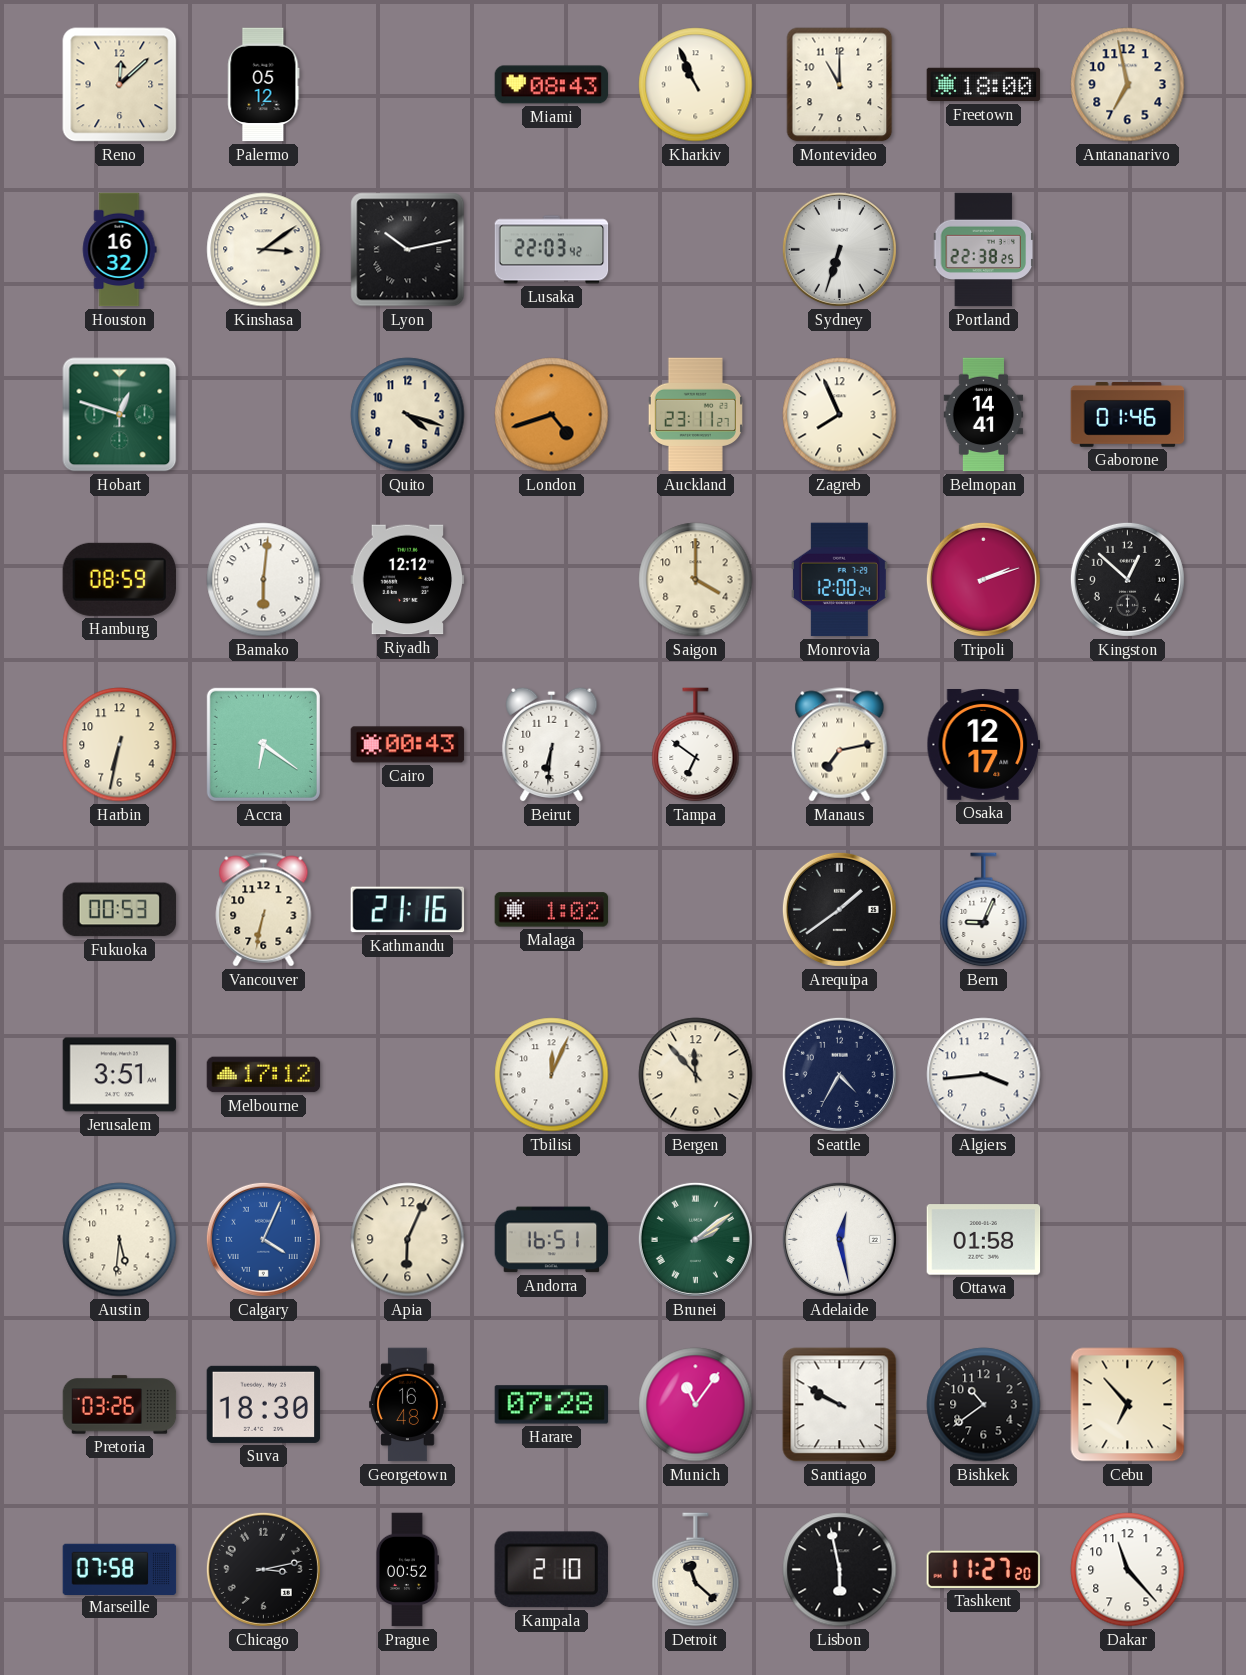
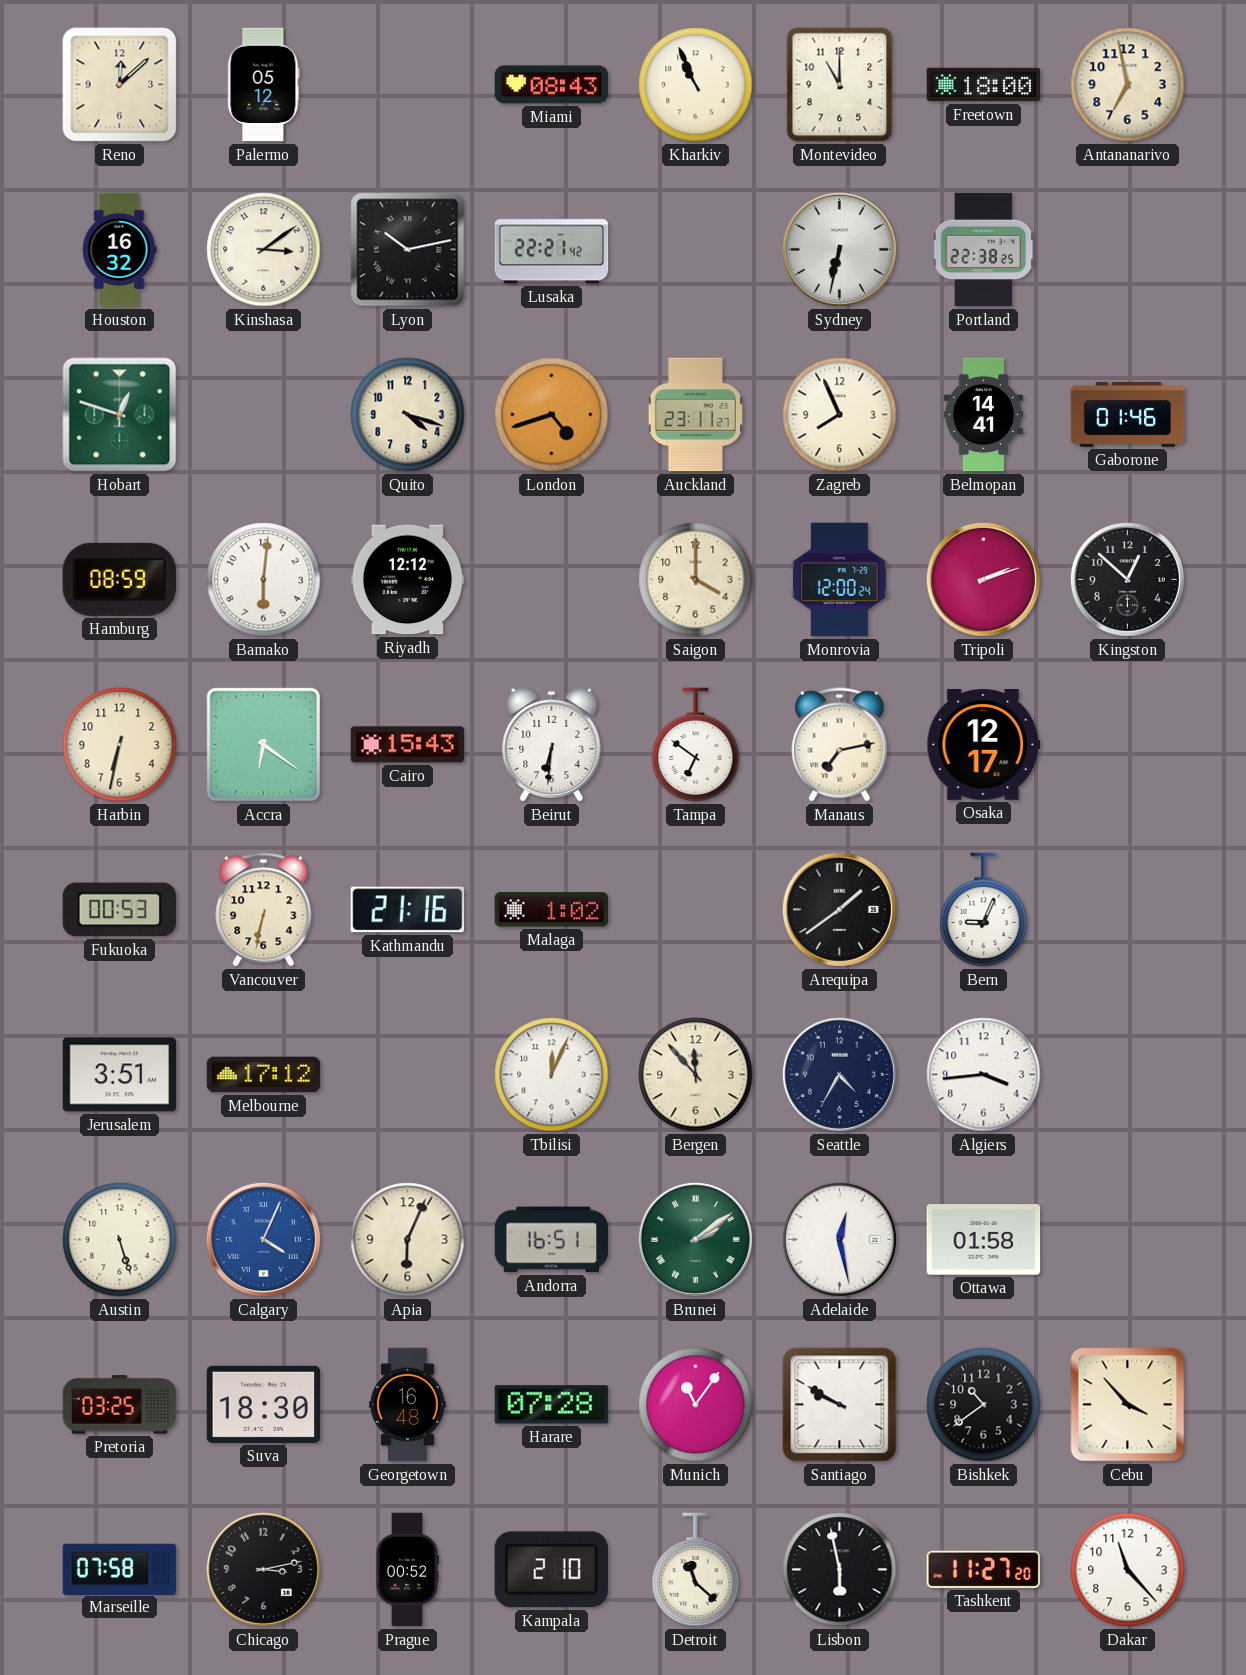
Lusaka: 22:03 -> 22:21
Sydney: 6:33 -> 6:32
Cairo: 00:43 -> 15:43
Austin: 5:31 -> 5:27
Pretoria: 03:26 -> 03:25
Cebu: 6:53 -> 3:53
